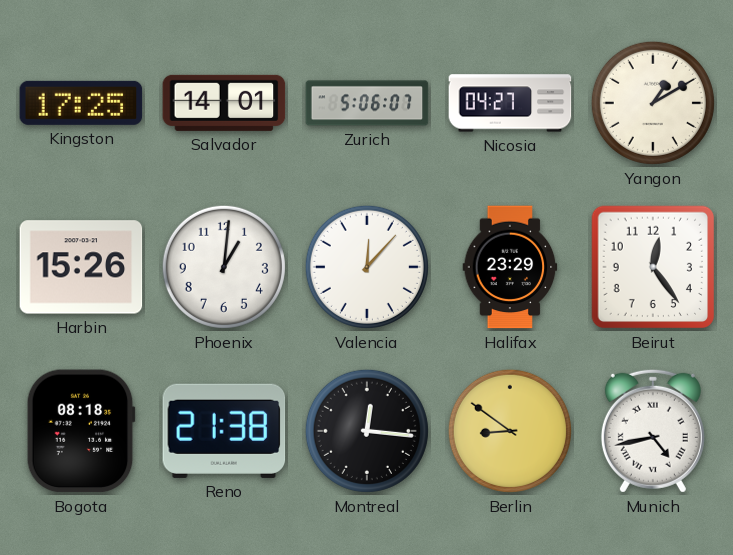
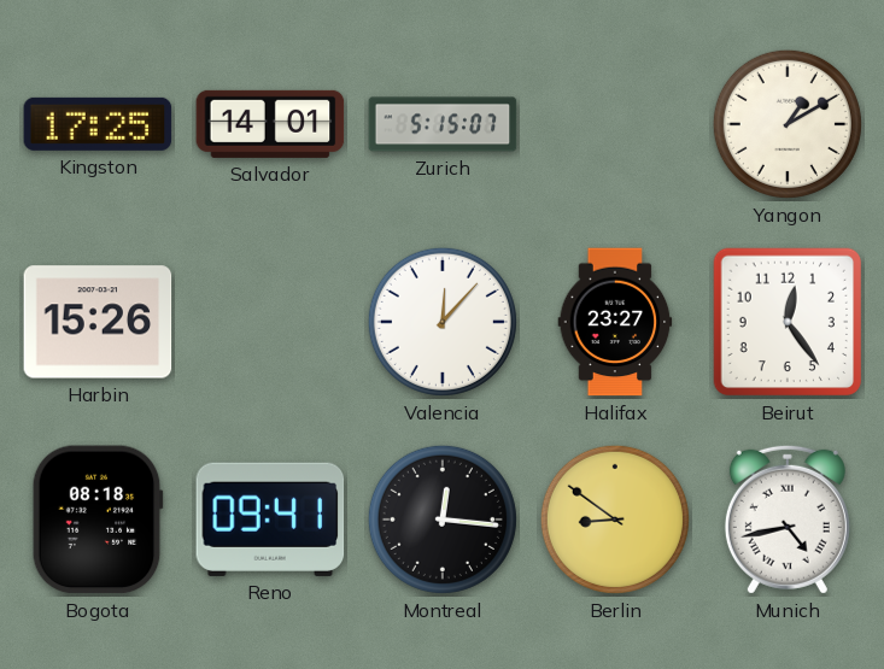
Zurich: 5:06 -> 5:15
Nicosia: 04:27 -> none
Phoenix: 1:01 -> none
Halifax: 23:29 -> 23:27
Reno: 21:38 -> 09:41
